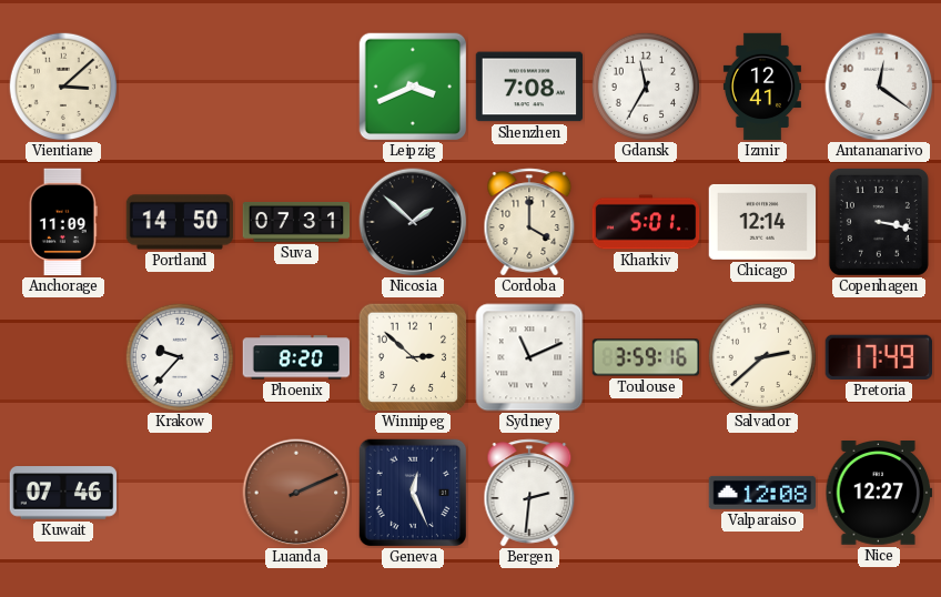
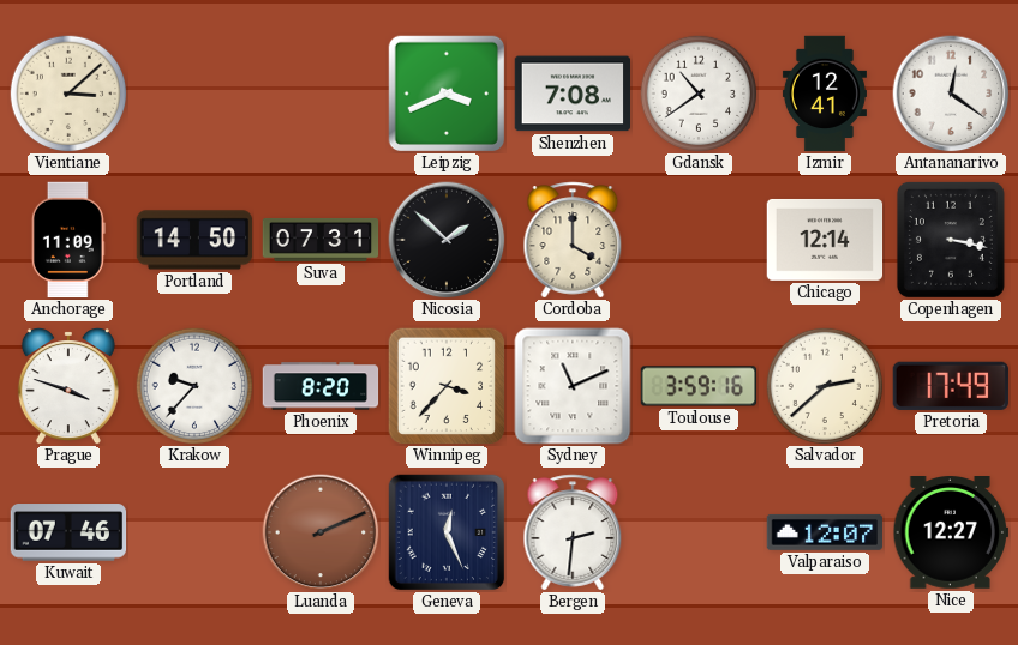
Gdansk: 11:35 -> 10:39
Kharkiv: 5:01 -> none
Prague: none -> 3:48
Winnipeg: 2:52 -> 3:37
Valparaiso: 12:08 -> 12:07
